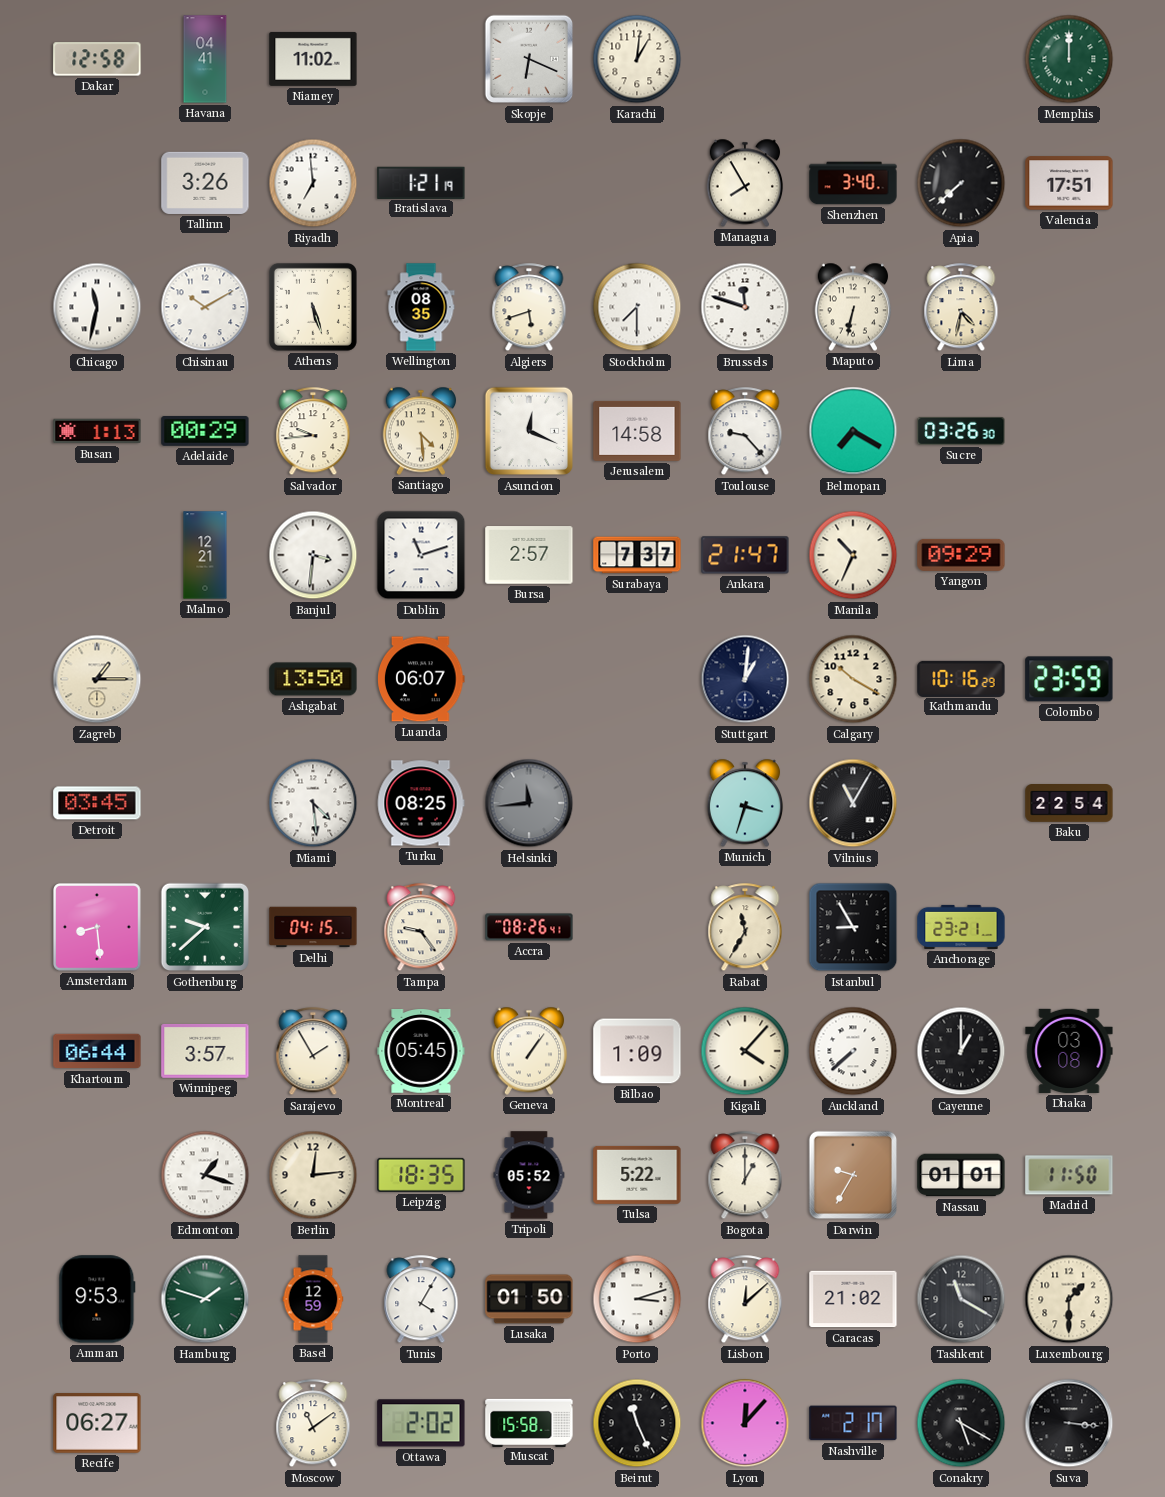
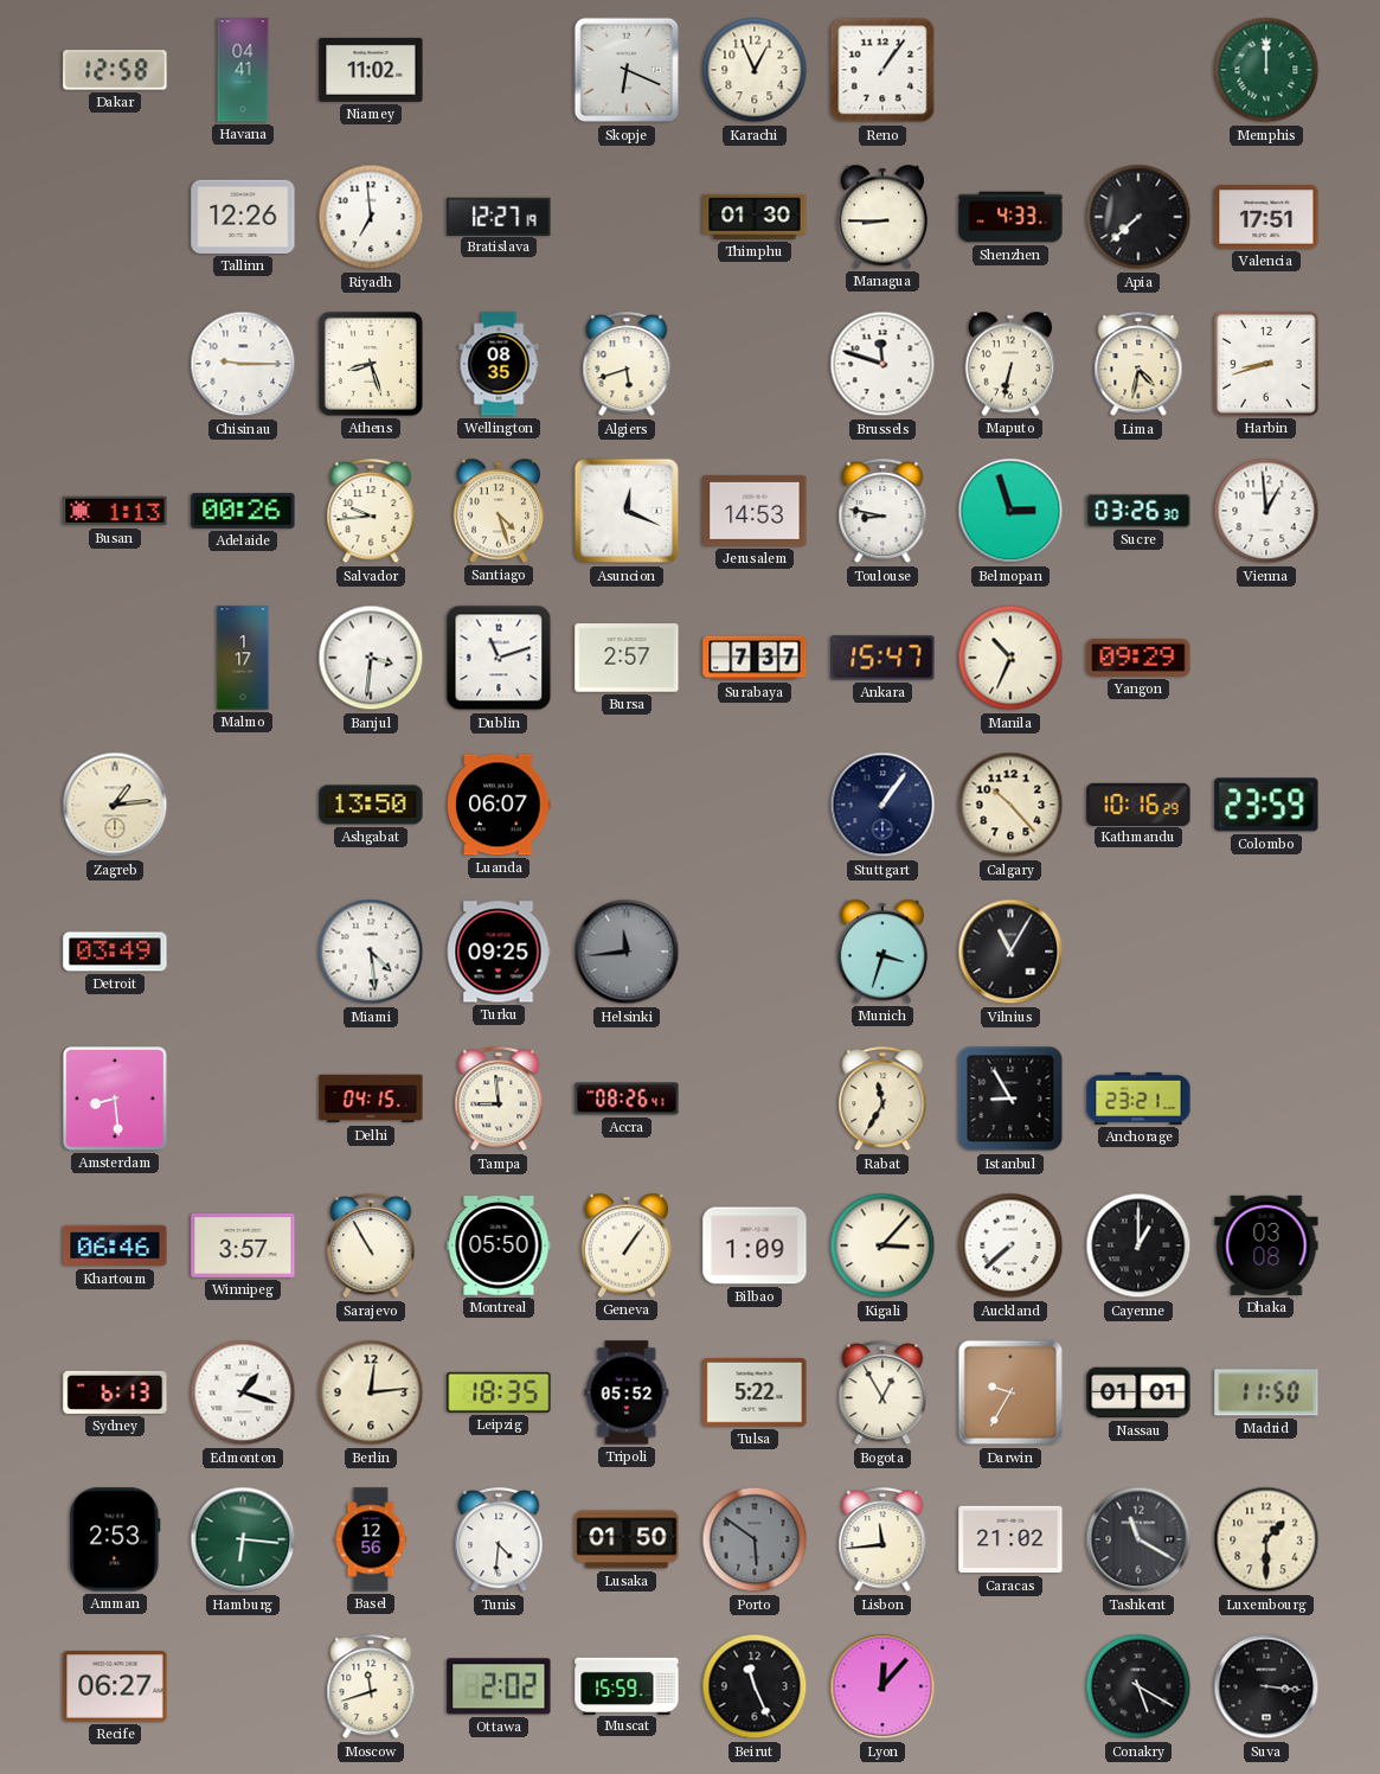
Karachi: 1:01 -> 12:56
Reno: none -> 1:06
Tallinn: 3:26 -> 12:26
Bratislava: 1:21 -> 12:27
Thimphu: none -> 01:30
Managua: 7:55 -> 8:45
Shenzhen: 3:40 -> 4:33
Chicago: 11:32 -> none
Chisinau: 10:10 -> 9:15
Athens: 5:27 -> 8:27
Stockholm: 7:30 -> none
Harbin: none -> 8:42
Adelaide: 00:29 -> 00:26
Santiago: 4:29 -> 4:27
Jerusalem: 14:58 -> 14:53
Toulouse: 9:23 -> 8:47
Belmopan: 7:20 -> 2:57
Vienna: none -> 12:59
Malmo: 12:21 -> 1:17
Ankara: 21:47 -> 15:47
Zagreb: 1:15 -> 1:14
Stuttgart: 1:01 -> 1:06
Calgary: 10:20 -> 10:23
Detroit: 03:45 -> 03:49
Turku: 08:25 -> 09:25
Baku: 22:54 -> none
Gothenburg: 9:38 -> none
Tampa: 9:24 -> 8:59
Khartoum: 06:44 -> 06:46
Sarajevo: 1:55 -> 10:55
Montreal: 05:45 -> 05:50
Kigali: 4:07 -> 3:07
Sydney: none -> 6:13
Bogota: 1:00 -> 12:55
Amman: 9:53 -> 2:53
Hamburg: 1:48 -> 6:16
Basel: 12:59 -> 12:56
Tunis: 4:05 -> 4:31
Porto: 3:12 -> 5:51
Porto dial: white -> grey
Lisbon: 12:08 -> 11:44
Moscow: 11:09 -> 11:42
Muscat: 15:58 -> 15:59
Nashville: 2:17 -> none
